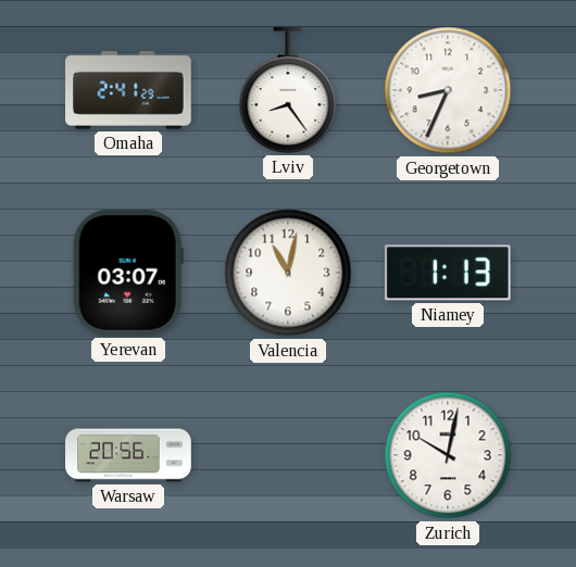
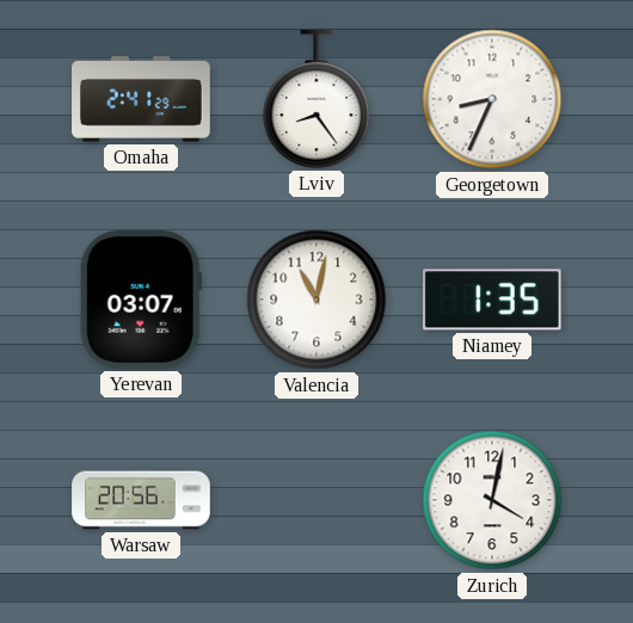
Niamey: 1:13 -> 1:35
Zurich: 10:02 -> 4:02
